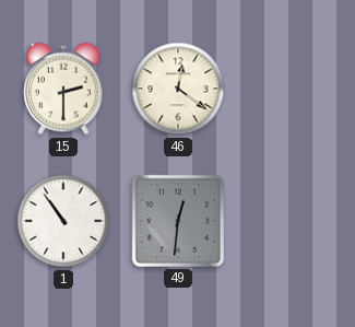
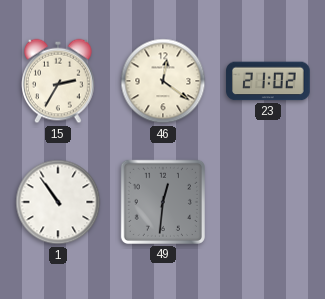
15: 2:30 -> 2:35
23: none -> 21:02
